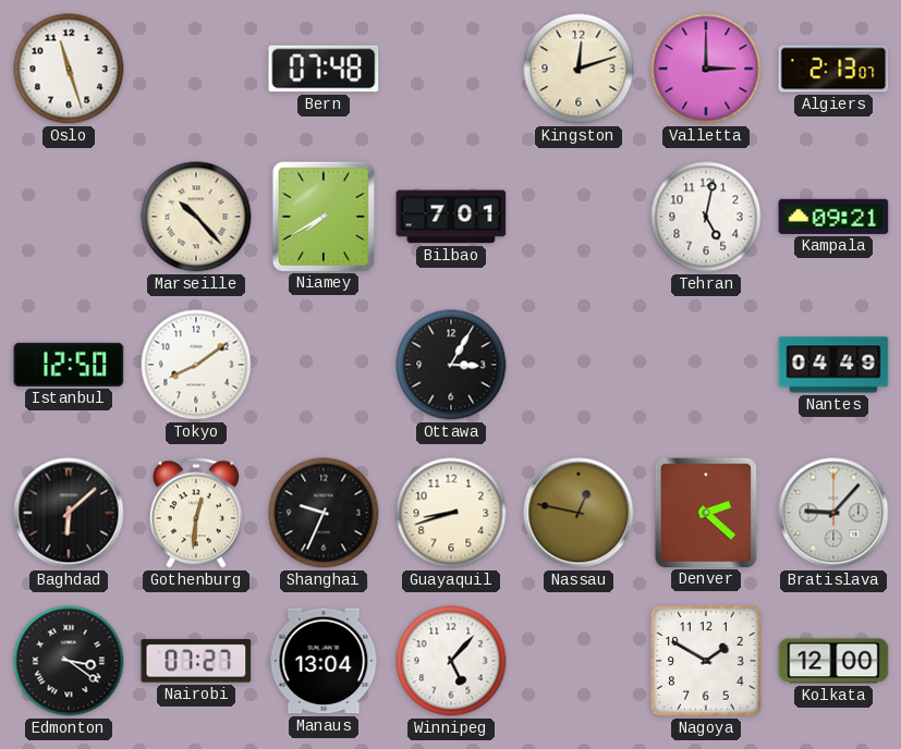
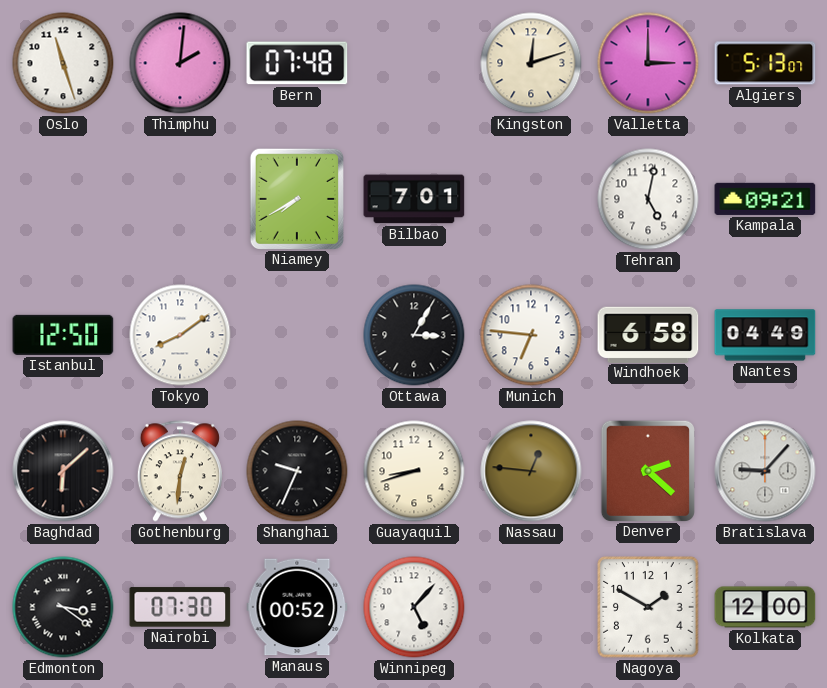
Thimphu: none -> 2:01
Algiers: 2:13 -> 5:13
Marseille: 10:23 -> none
Munich: none -> 6:46
Windhoek: none -> 6:58
Nassau: 12:47 -> 12:46
Nairobi: 07:27 -> 07:30
Manaus: 13:04 -> 00:52
